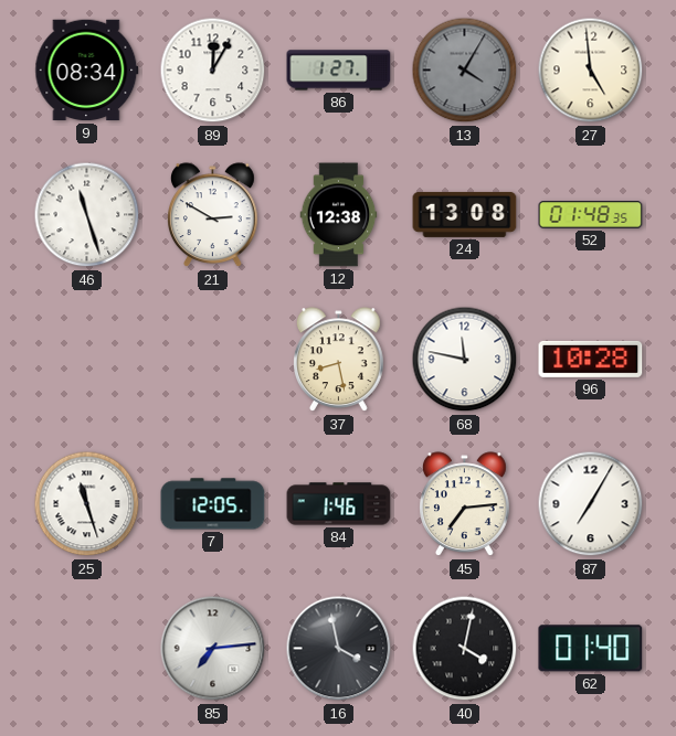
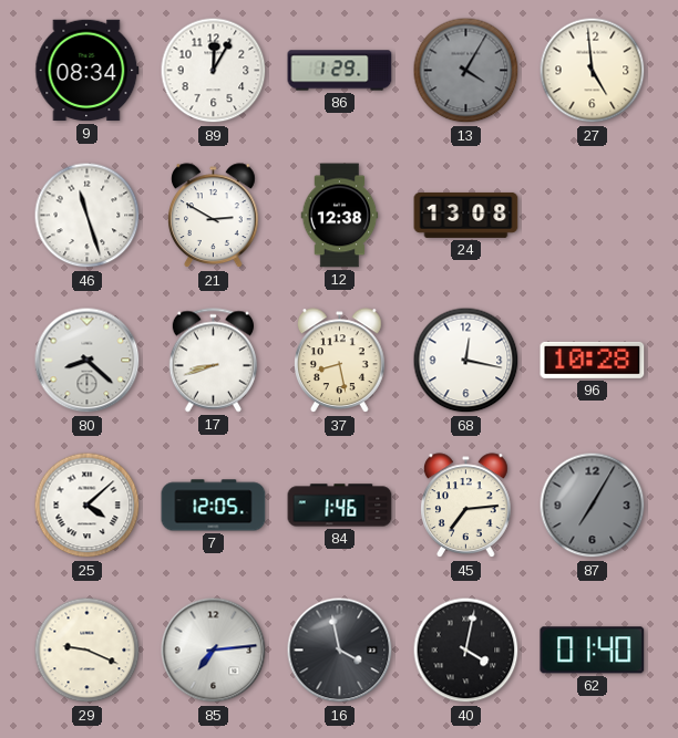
86: 1:27 -> 1:29
52: 01:48 -> none
80: none -> 8:22
17: none -> 8:42
68: 11:47 -> 12:17
25: 11:27 -> 4:08
87 dial: white -> grey
29: none -> 9:19
